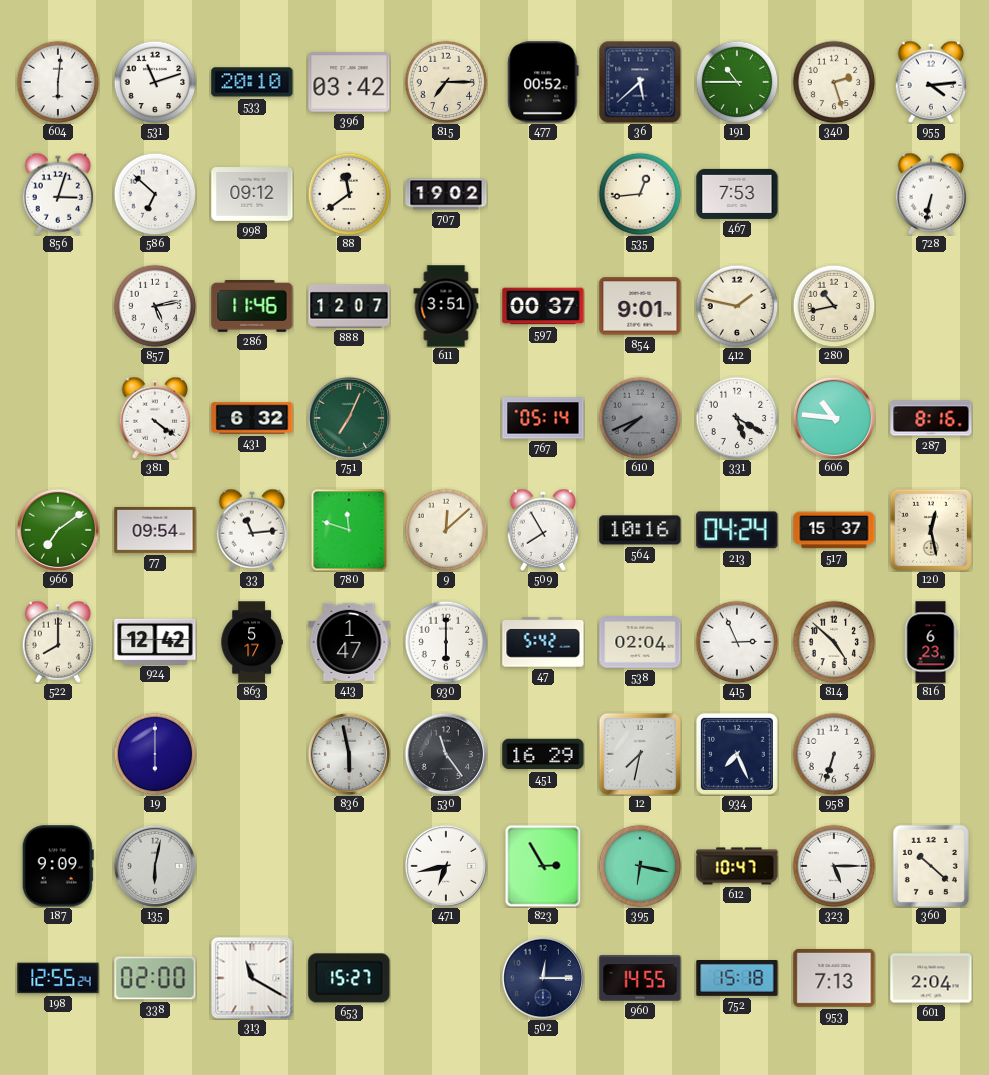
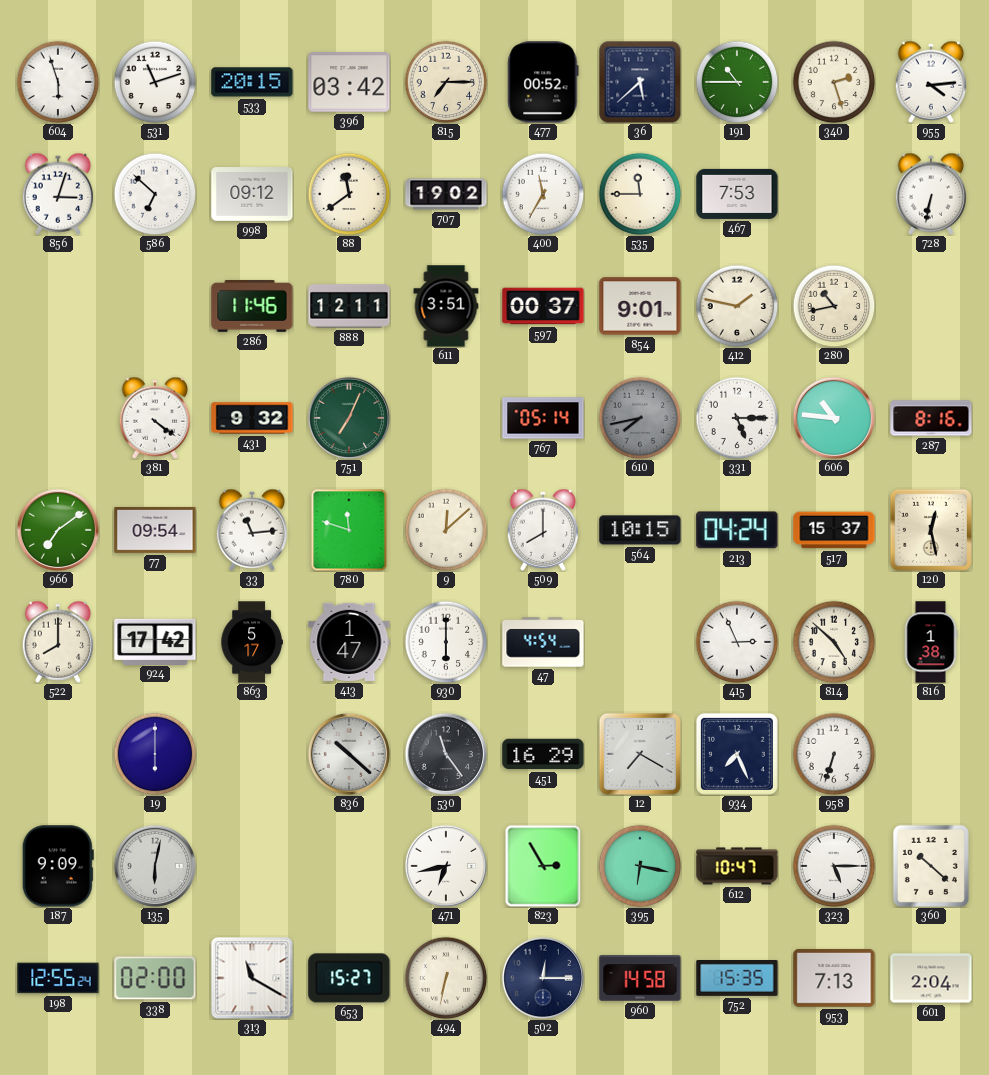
604: 6:01 -> 5:57
533: 20:10 -> 20:15
400: none -> 11:35
535: 12:44 -> 11:45
857: 5:13 -> none
888: 12:07 -> 12:11
431: 6:32 -> 9:32
610: 7:41 -> 7:43
331: 5:20 -> 5:15
509: 7:55 -> 8:00
564: 10:16 -> 10:15
924: 12:42 -> 17:42
47: 5:42 -> 4:54
538: 02:04 -> none
816: 6:23 -> 1:38
836: 5:58 -> 10:22
12: 7:32 -> 7:20
494: none -> 6:32
960: 14:55 -> 14:58
752: 15:18 -> 15:35
